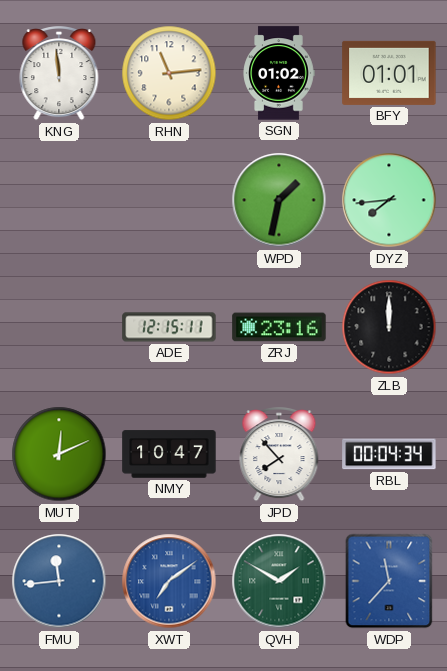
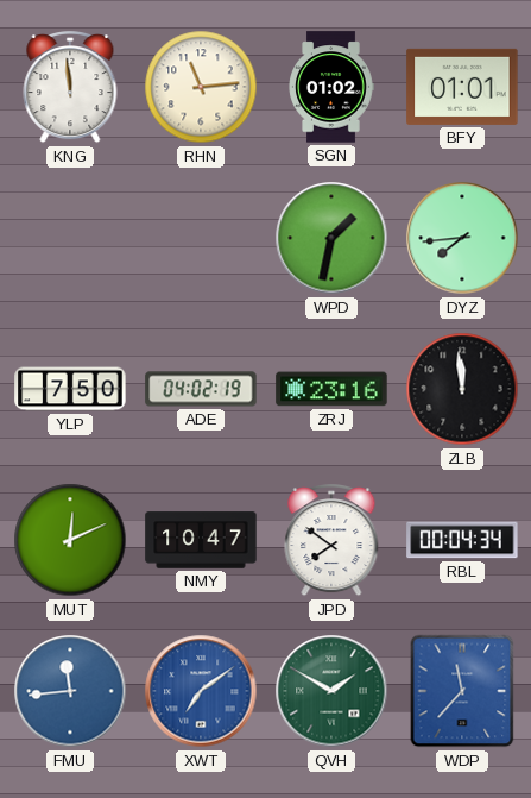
YLP: none -> 7:50
ADE: 12:15 -> 04:02
ZLB: 12:00 -> 11:59
JPD: 7:53 -> 7:51
